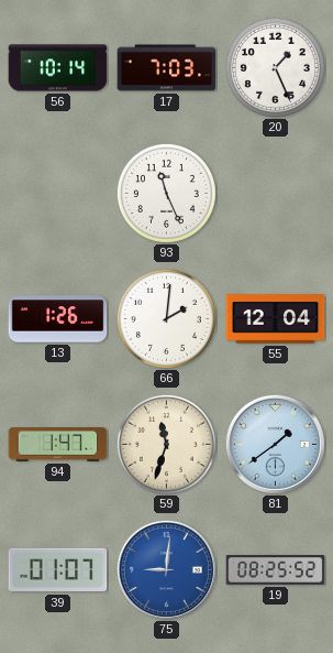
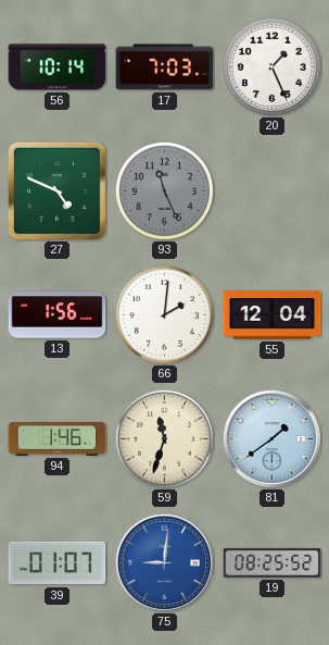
27: none -> 4:49
93 dial: white -> grey
13: 1:26 -> 1:56
94: 1:47 -> 1:46
